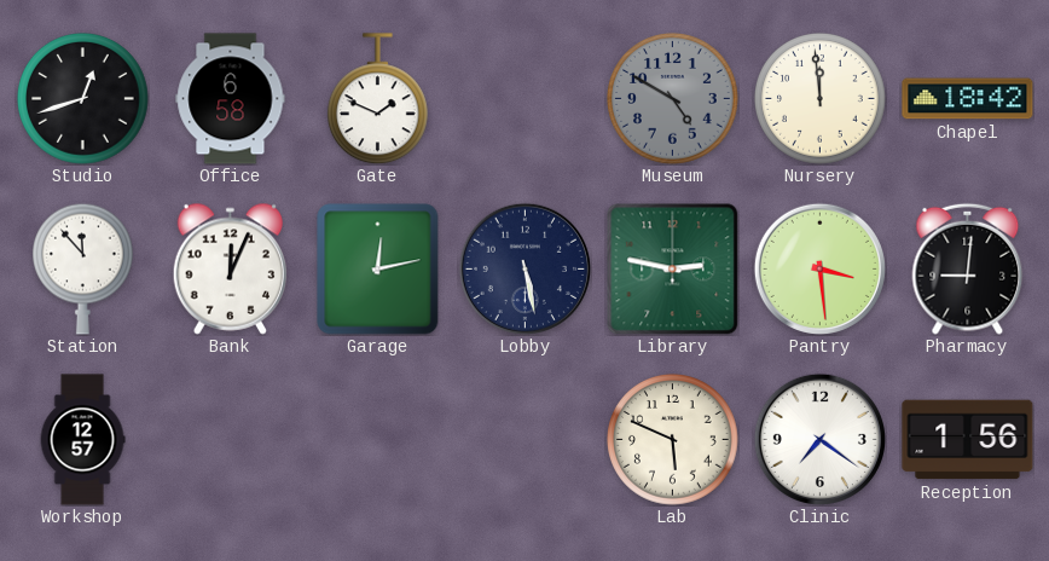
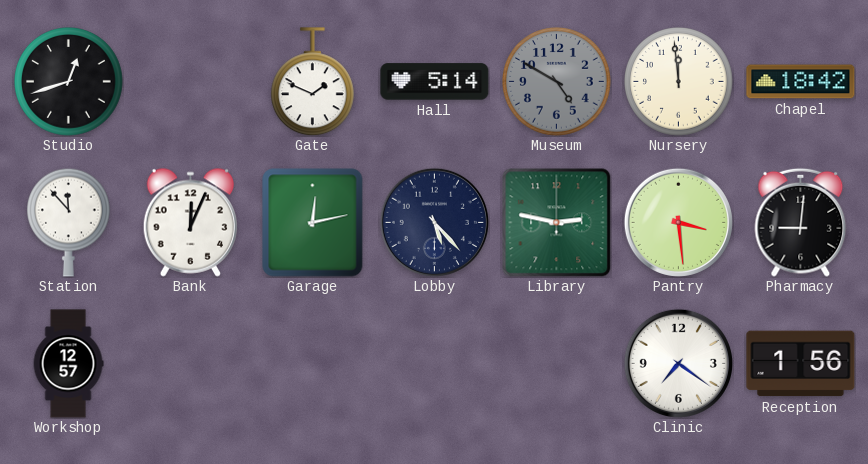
Office: 6:58 -> none
Hall: none -> 5:14
Lobby: 5:28 -> 5:23
Lab: 5:49 -> none
